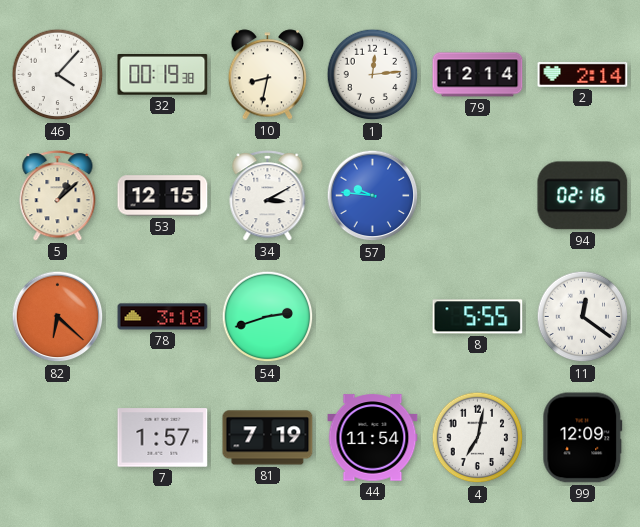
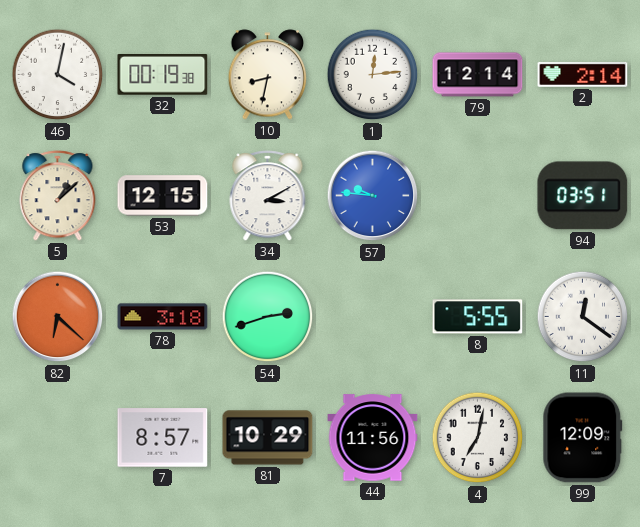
46: 4:07 -> 4:02
94: 02:16 -> 03:51
7: 1:57 -> 8:57
81: 7:19 -> 10:29
44: 11:54 -> 11:56
